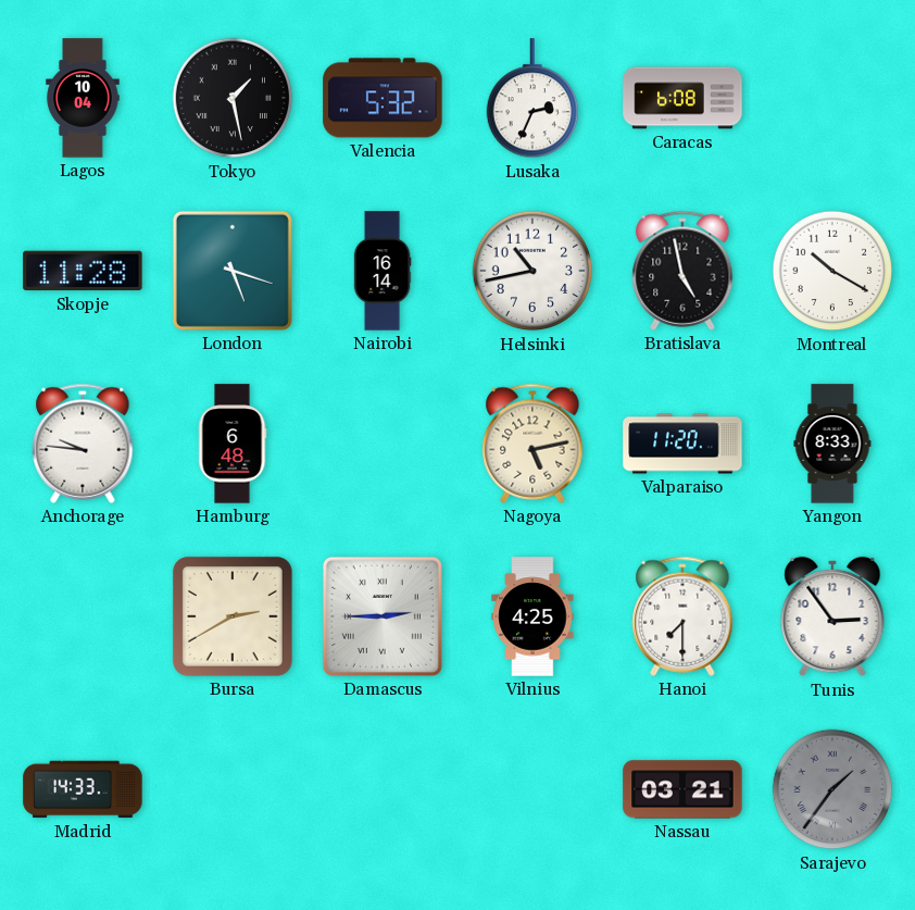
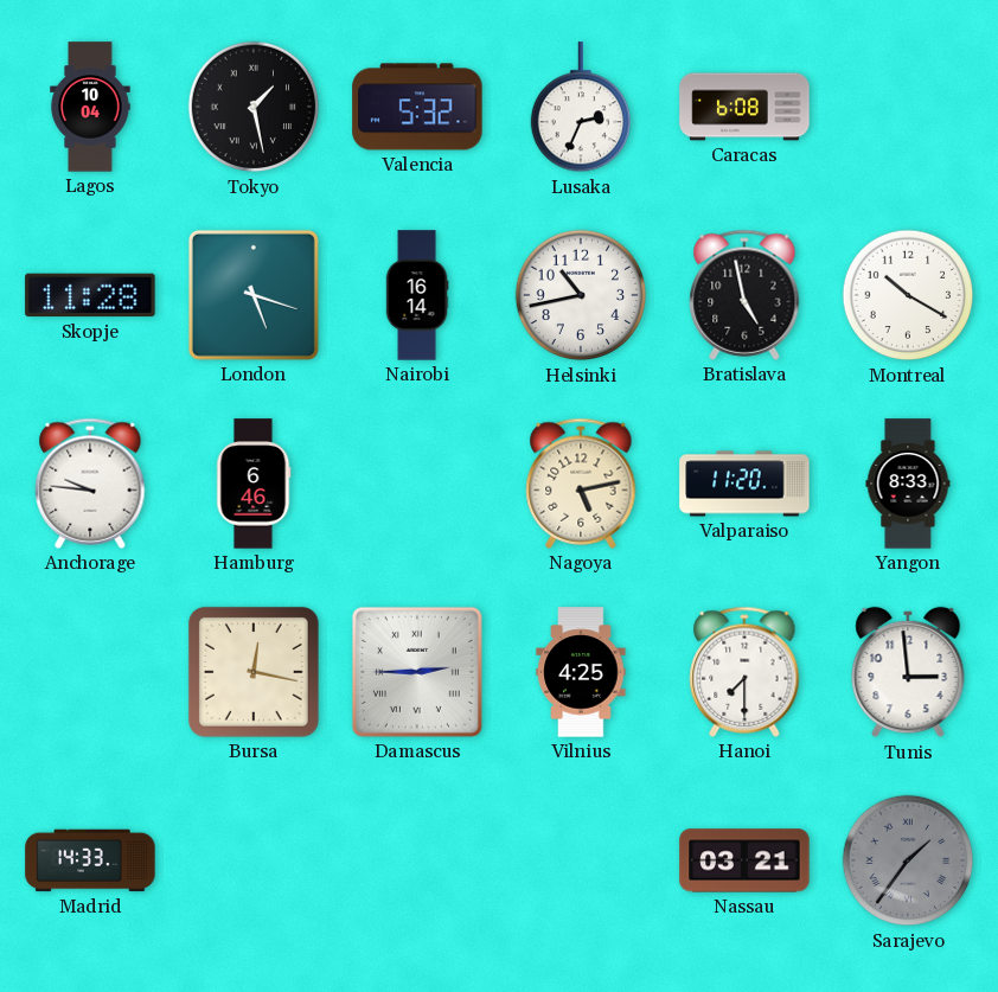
Hamburg: 6:48 -> 6:46
Bursa: 2:40 -> 12:17
Tunis: 2:54 -> 2:59
